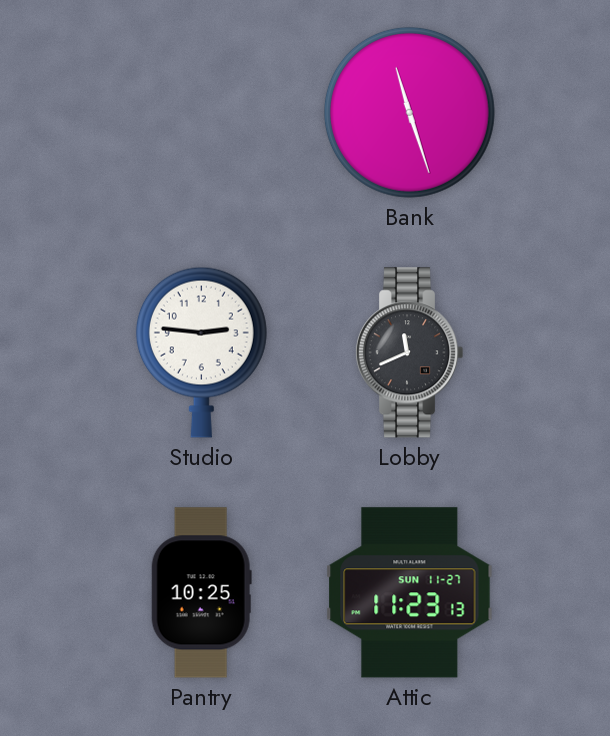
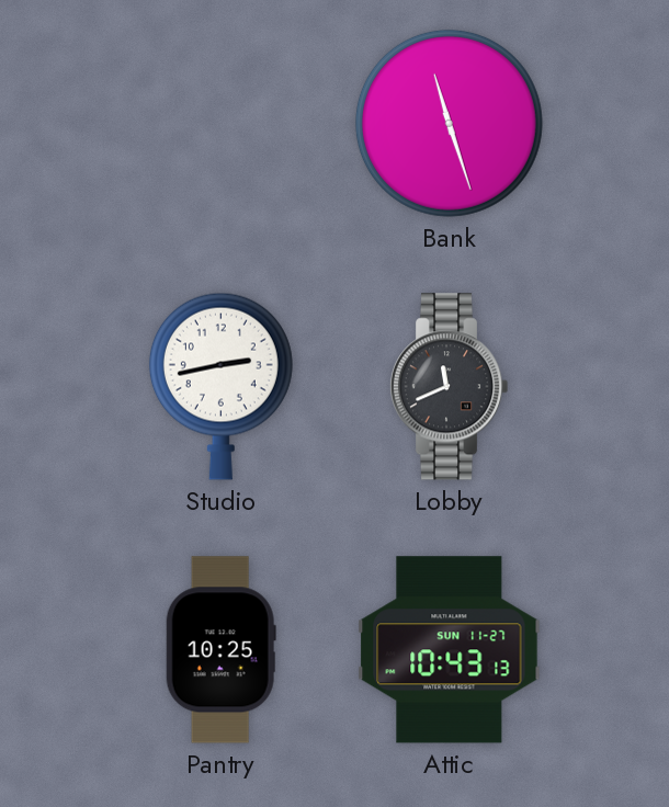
Studio: 2:46 -> 2:43
Attic: 11:23 -> 10:43
